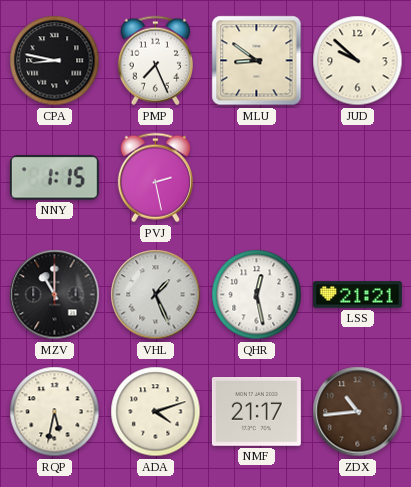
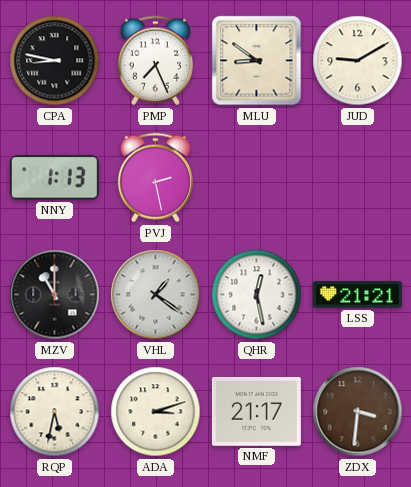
JUD: 9:52 -> 9:10
NNY: 1:15 -> 1:13
VHL: 1:26 -> 1:21
ADA: 4:12 -> 3:12
ZDX: 10:44 -> 3:31
